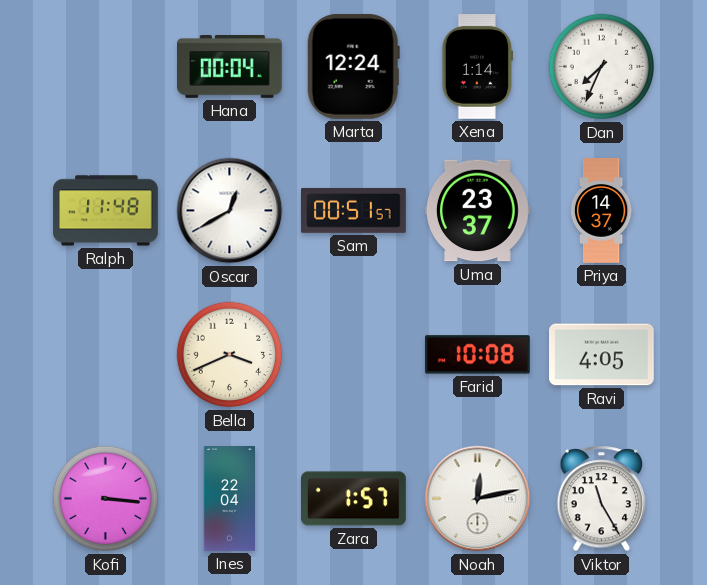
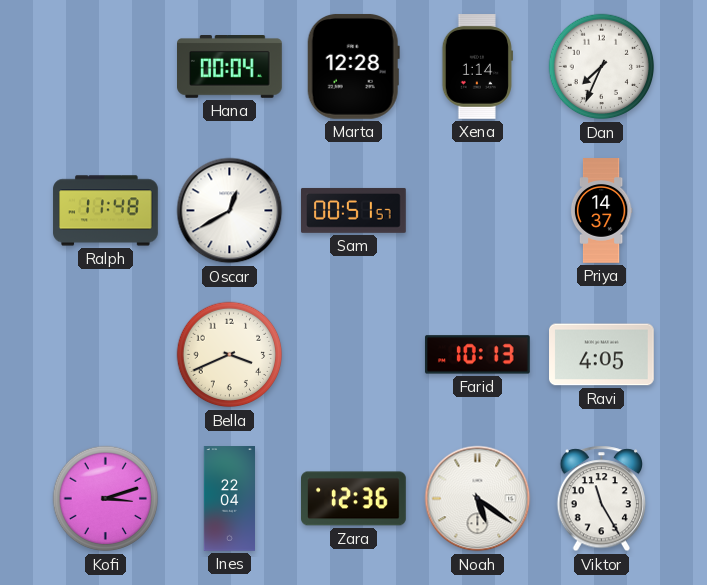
Marta: 12:24 -> 12:28
Uma: 23:37 -> none
Farid: 10:08 -> 10:13
Kofi: 3:16 -> 3:12
Zara: 1:57 -> 12:36
Noah: 12:13 -> 5:21
